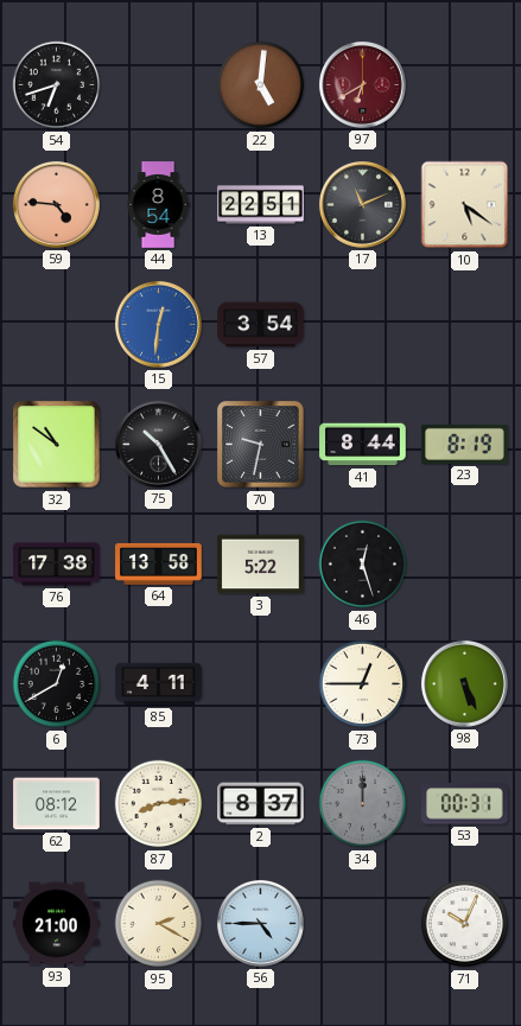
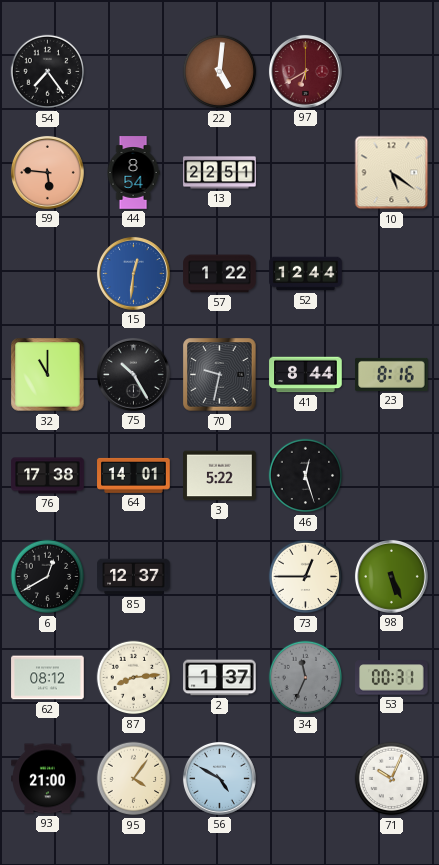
54: 6:42 -> 7:24
59: 4:46 -> 5:46
17: 11:11 -> none
57: 3:54 -> 1:22
52: none -> 12:44
32: 10:51 -> 11:00
23: 8:19 -> 8:16
64: 13:58 -> 14:01
85: 4:11 -> 12:37
2: 8:37 -> 1:37
34: 12:00 -> 11:34
95: 2:20 -> 4:06
56: 4:45 -> 4:50
